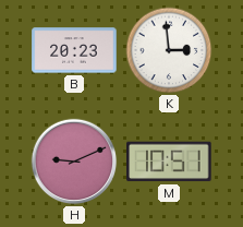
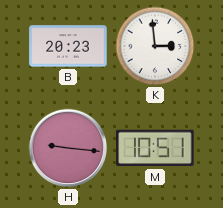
H: 9:11 -> 9:16
